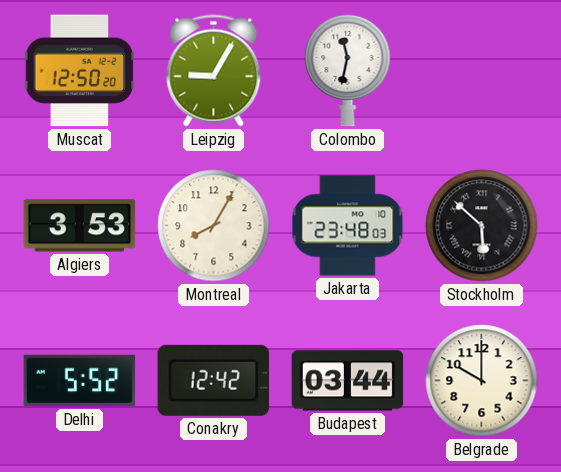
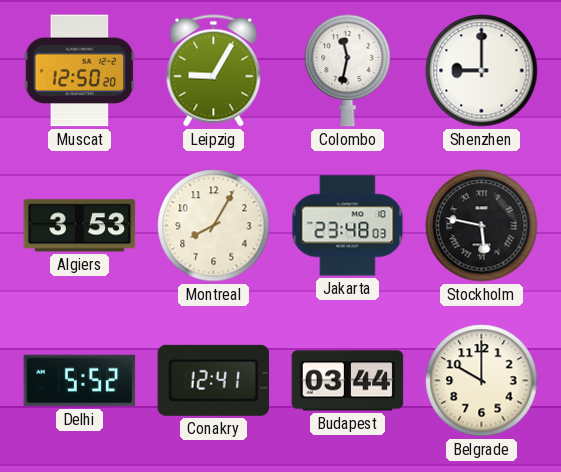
Shenzhen: none -> 9:00
Stockholm: 5:52 -> 5:47
Conakry: 12:42 -> 12:41
